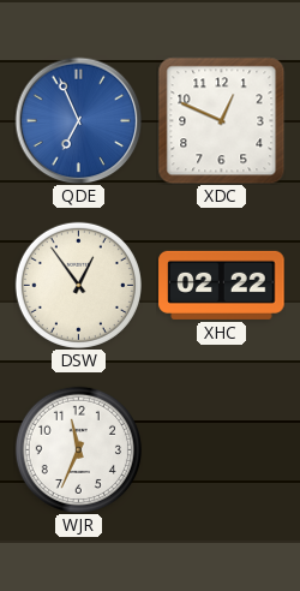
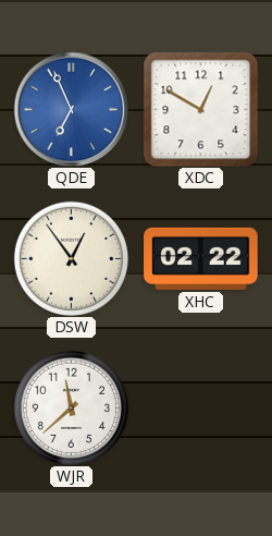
XDC: 12:49 -> 12:50
WJR: 11:34 -> 11:38
